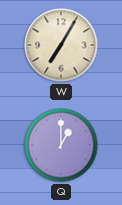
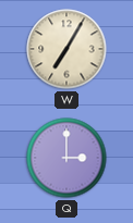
Q: 1:00 -> 3:00
